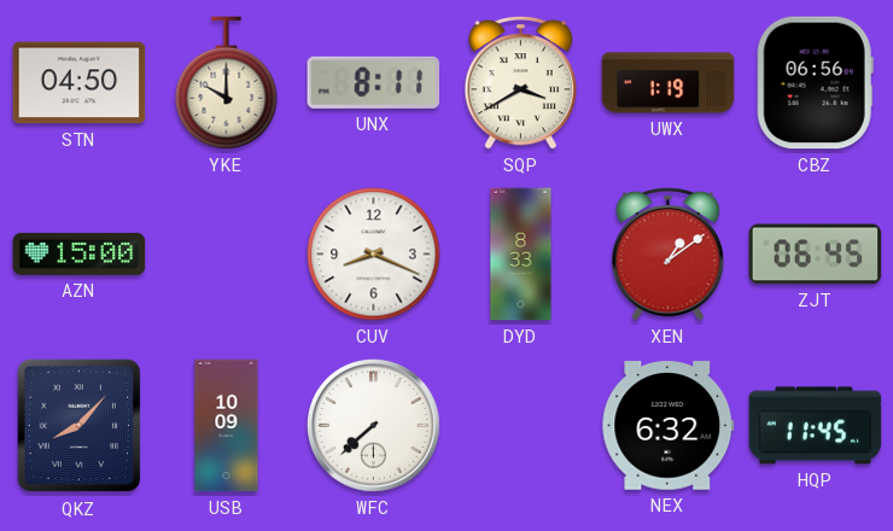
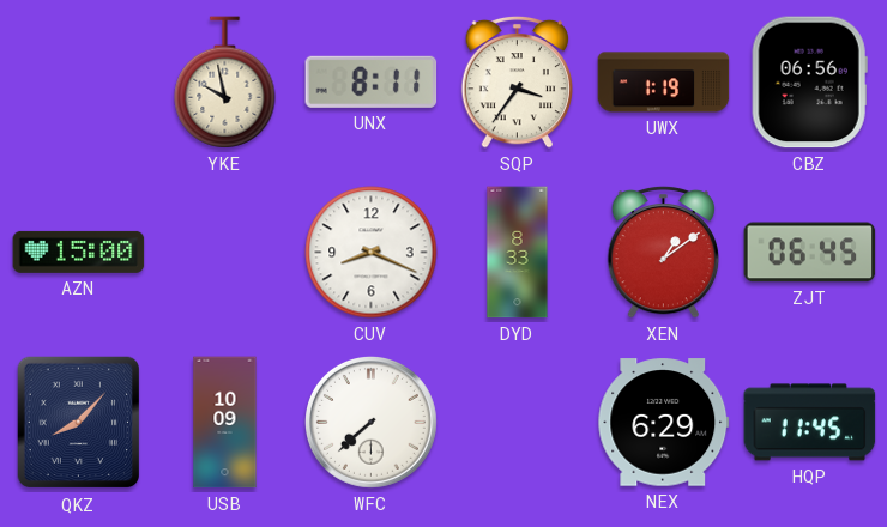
STN: 04:50 -> none
YKE: 10:00 -> 9:58
SQP: 3:40 -> 3:36
NEX: 6:32 -> 6:29
